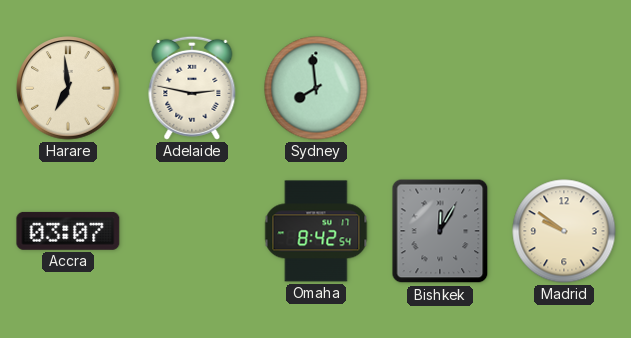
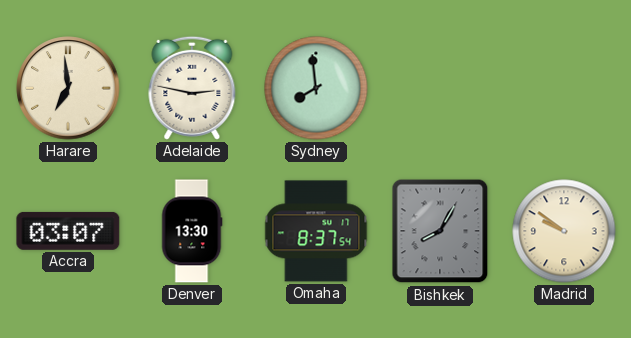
Denver: none -> 13:30
Omaha: 8:42 -> 8:37
Bishkek: 12:05 -> 8:05
